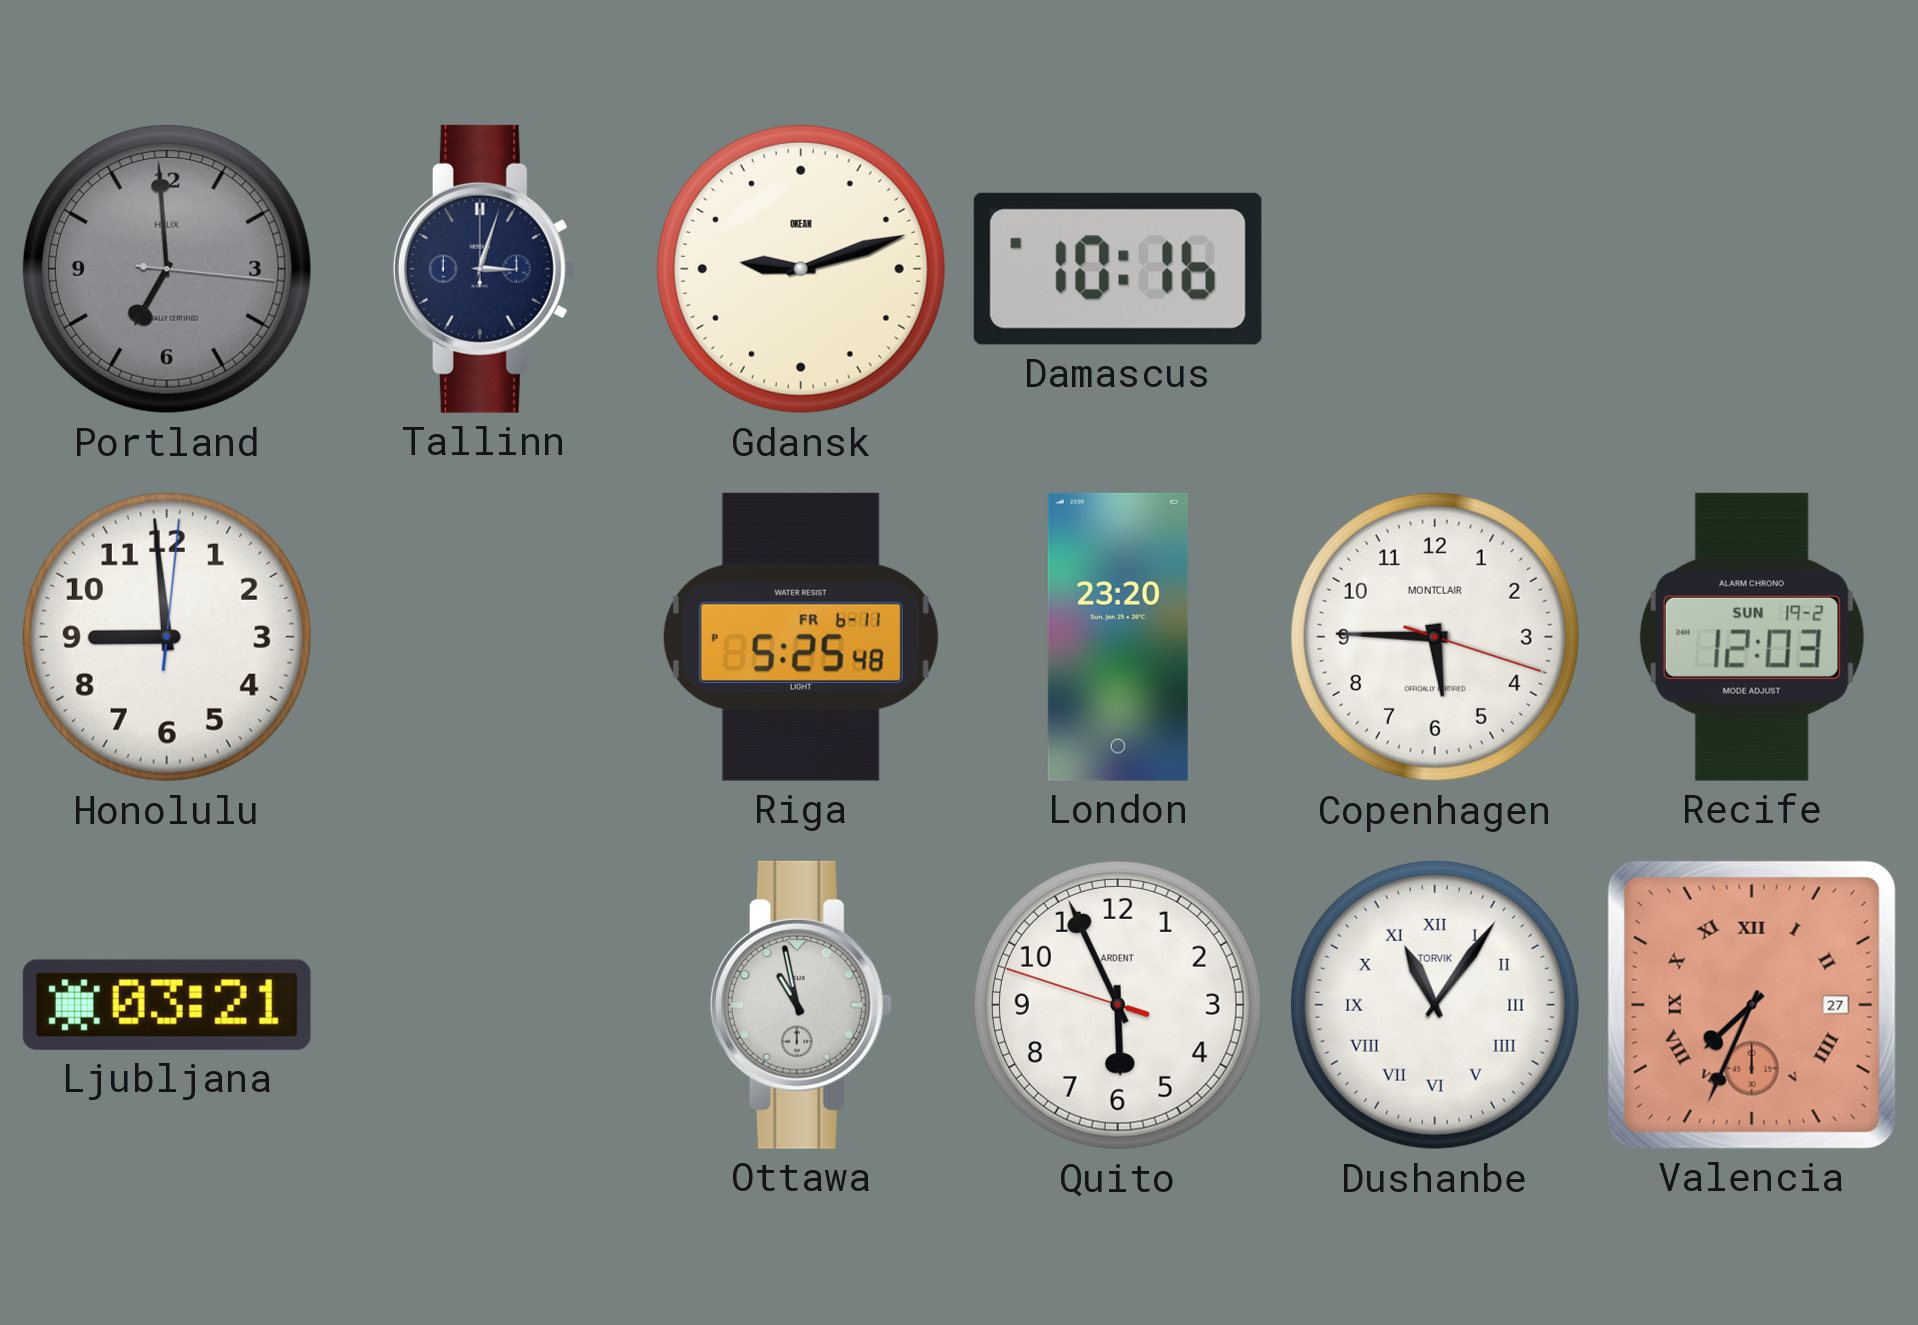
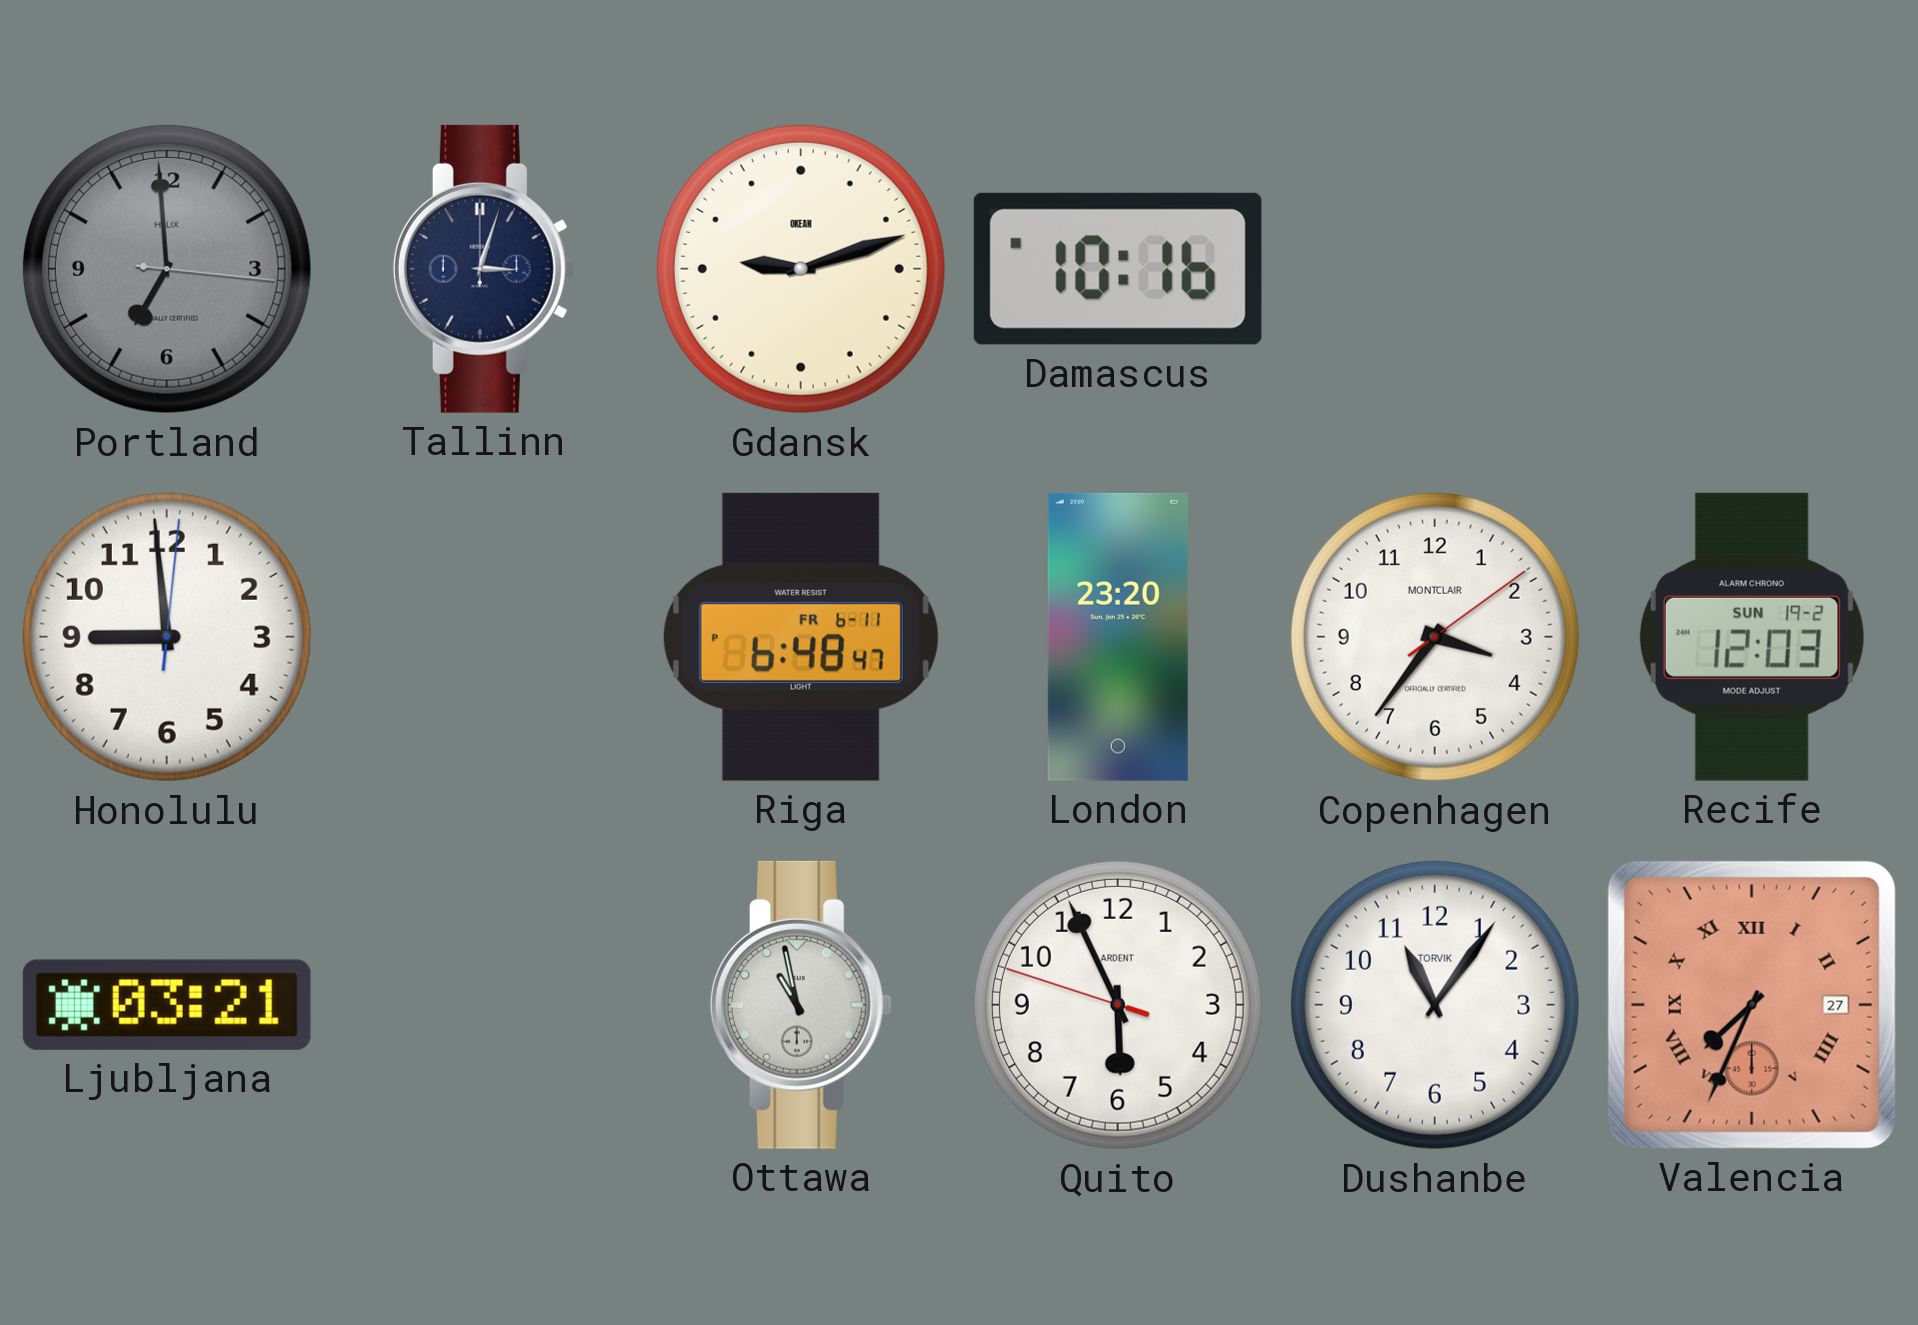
Riga: 5:25 -> 6:48
Copenhagen: 5:45 -> 3:36
Dushanbe numerals: Roman -> Arabic
